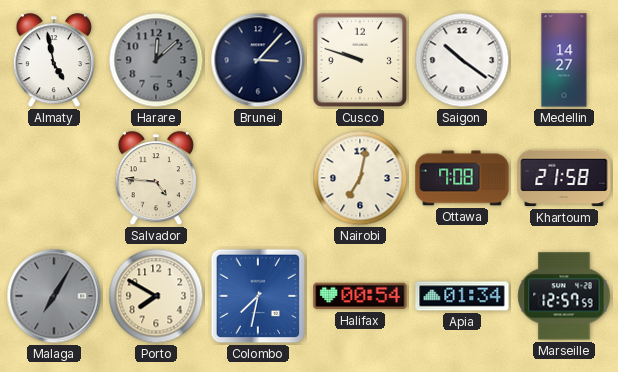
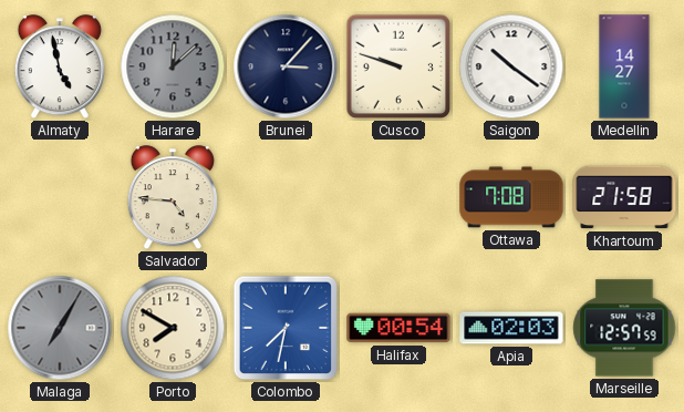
Nairobi: 7:02 -> none
Apia: 01:34 -> 02:03
